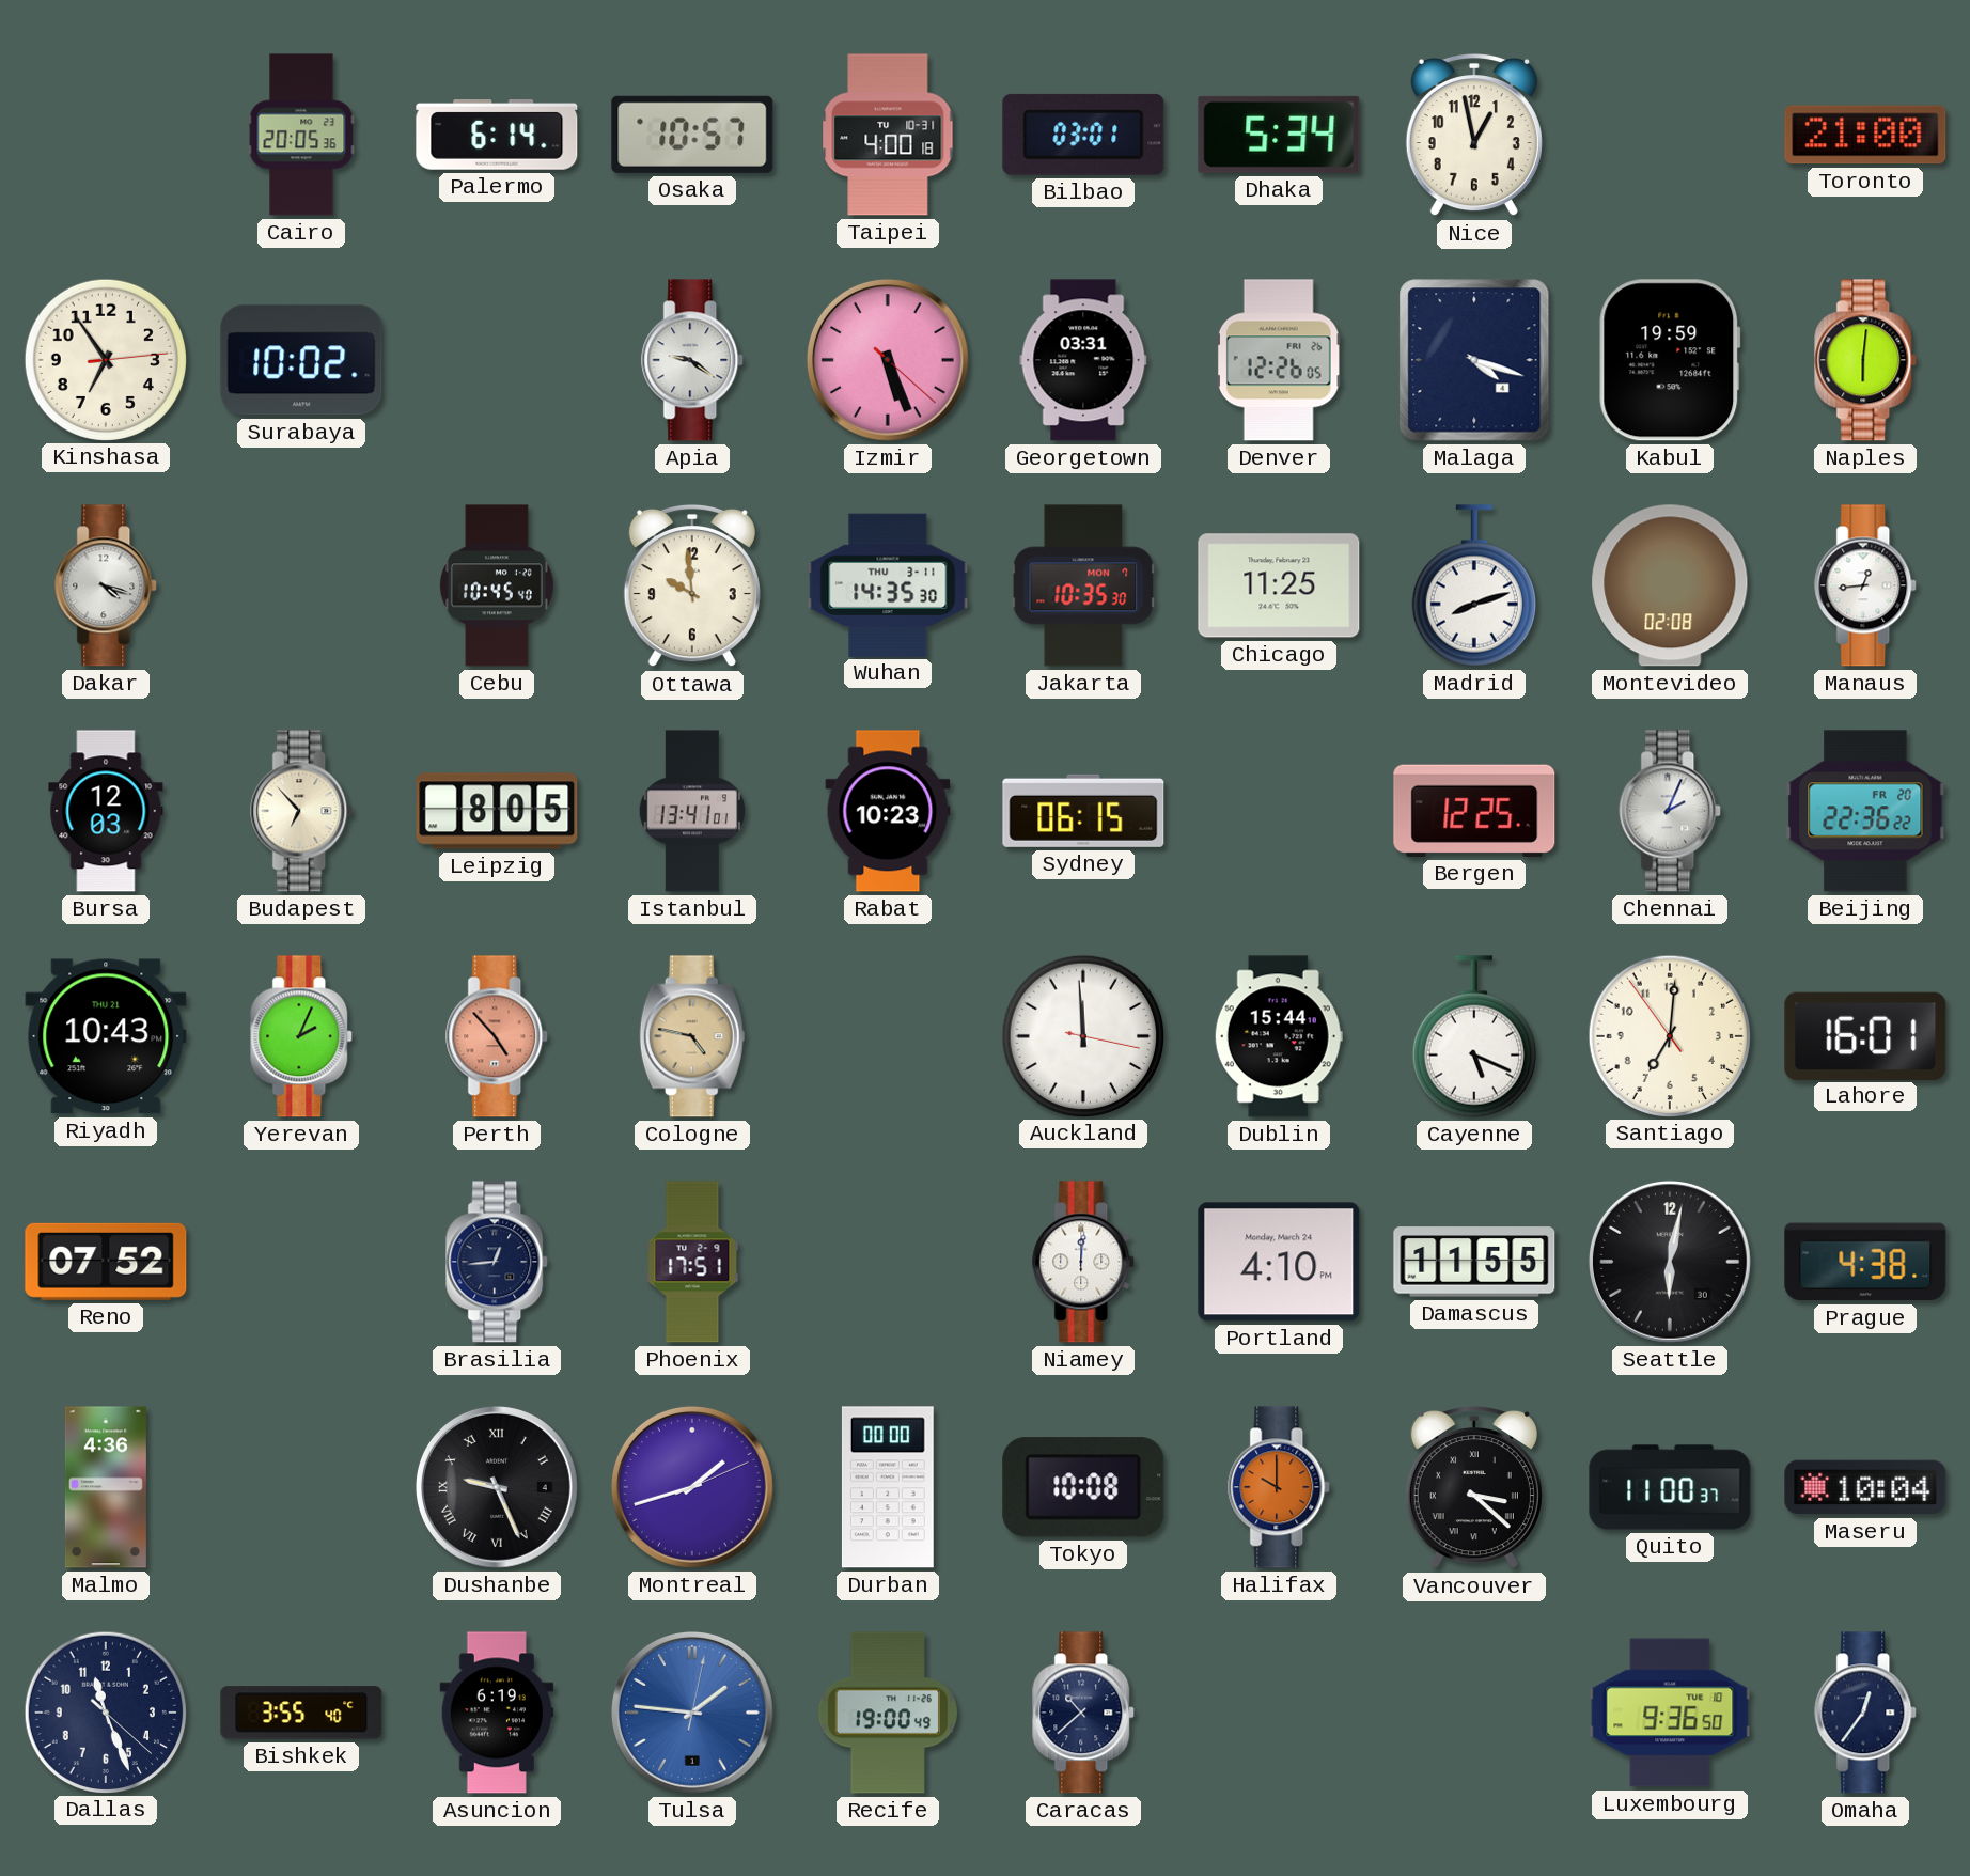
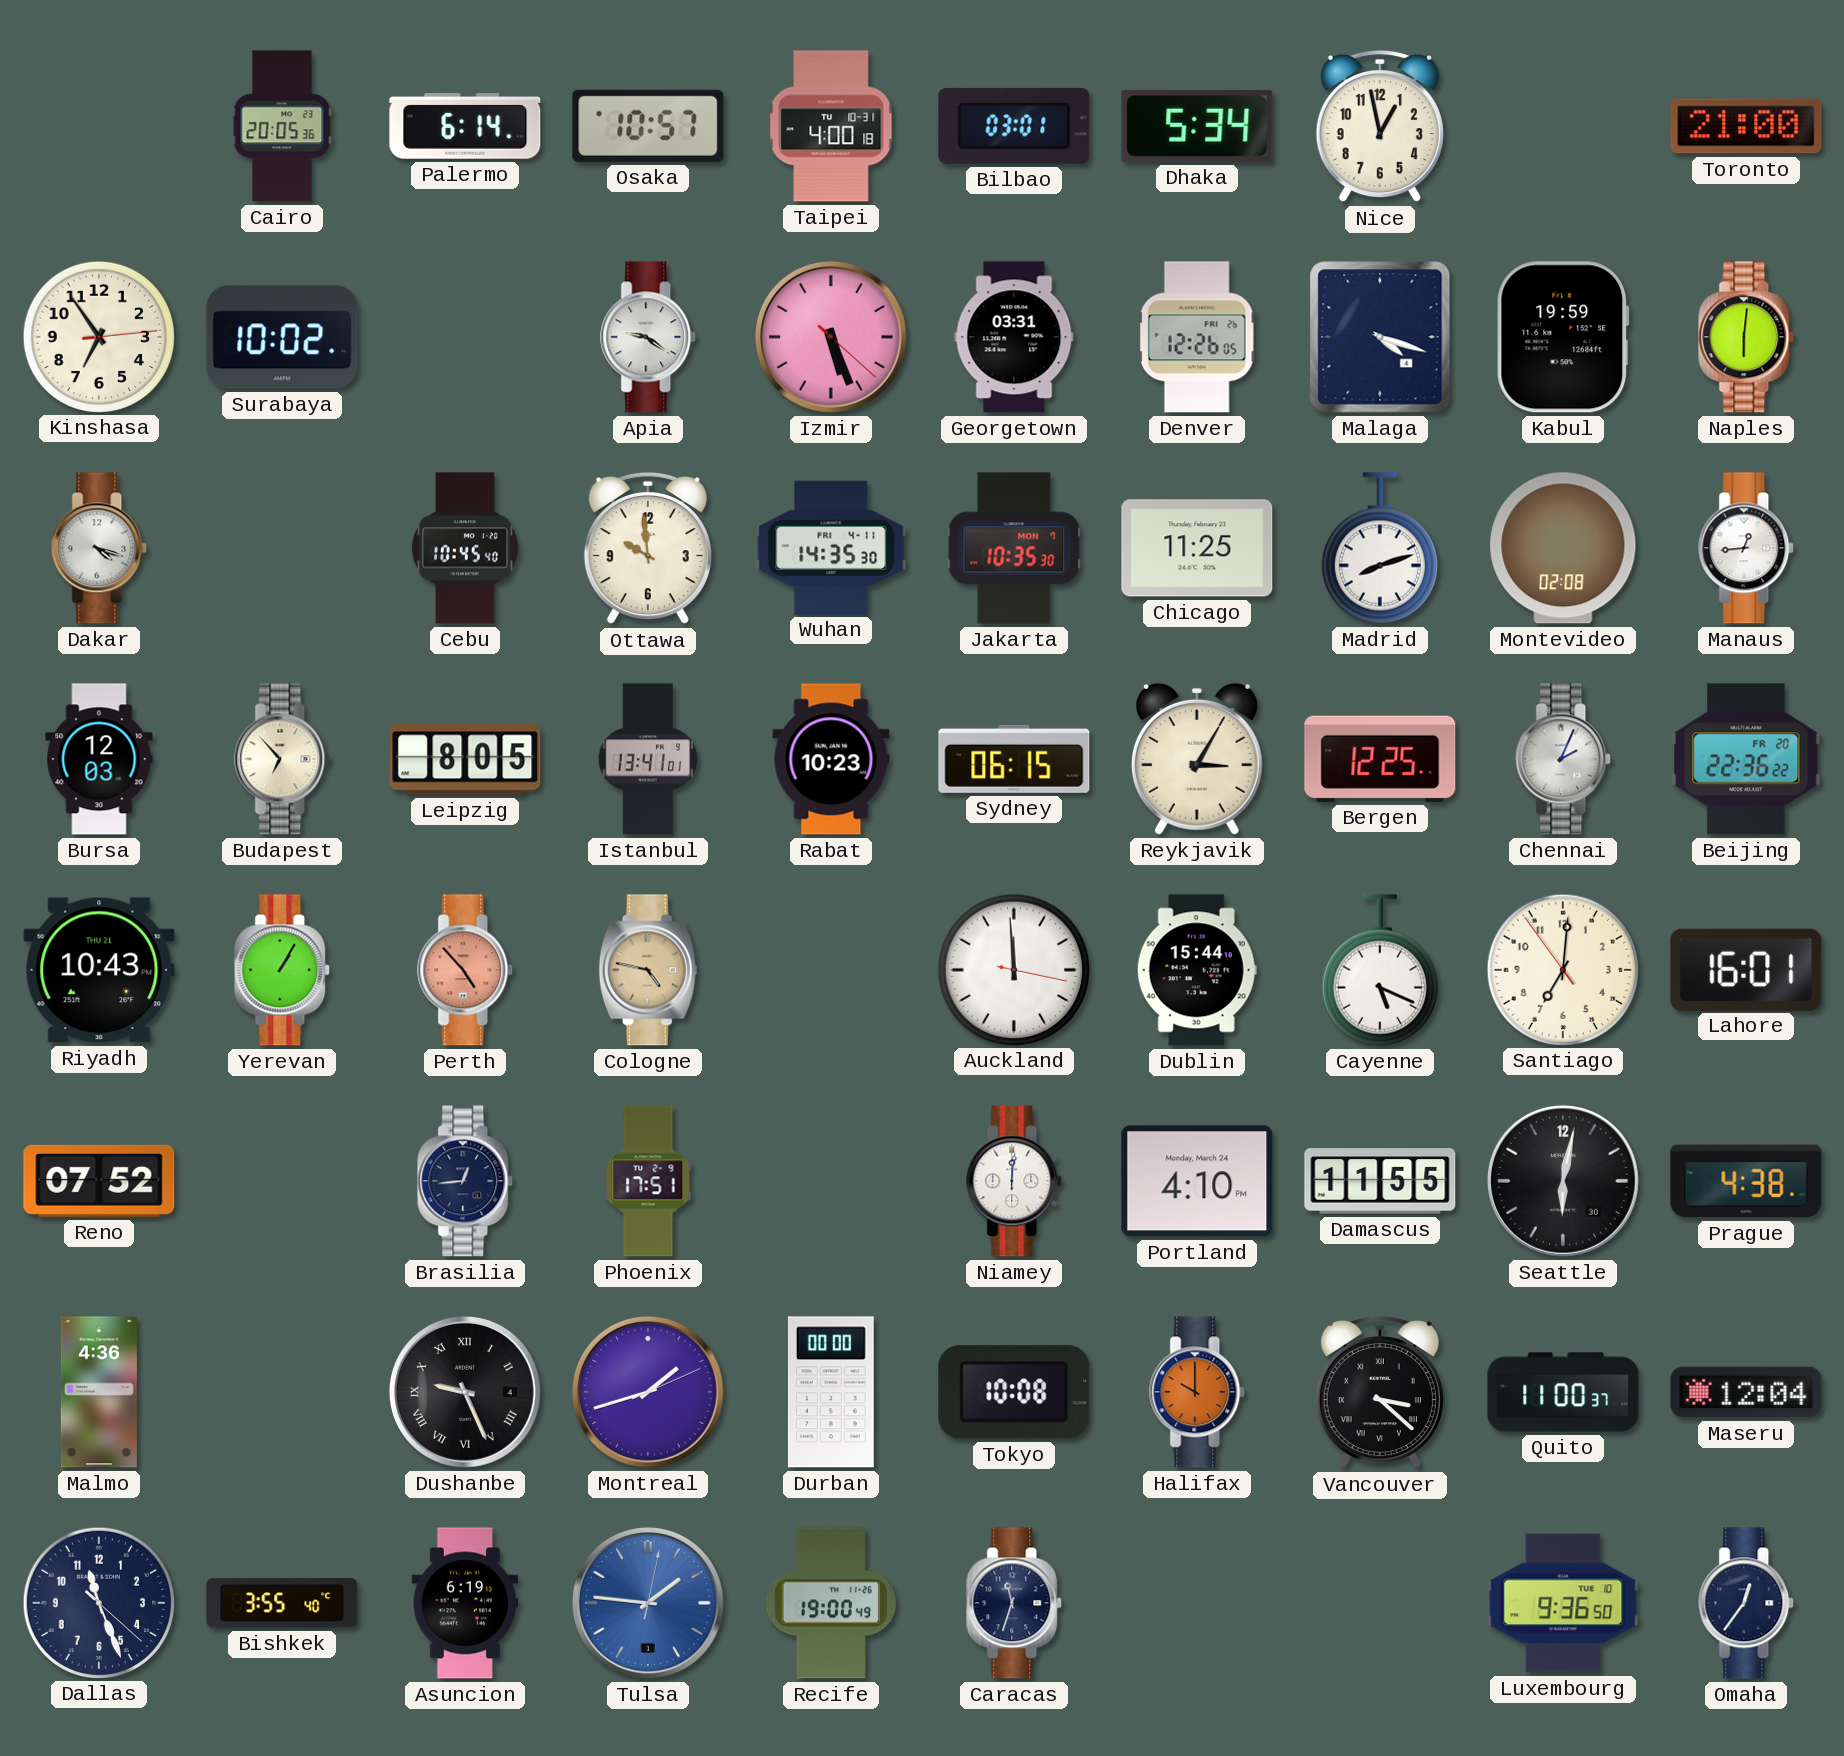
Wuhan date: THU 3-11 -> FRI 4-11
Reykjavik: none -> 3:05
Yerevan: 2:04 -> 1:05
Maseru: 10:04 -> 12:04
Caracas: 10:38 -> 11:33
